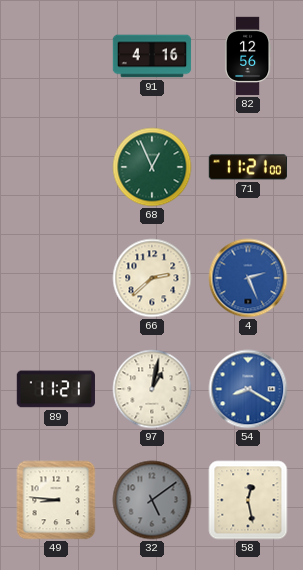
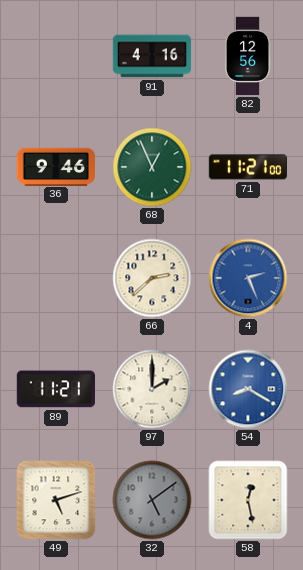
36: none -> 9:46
97: 1:02 -> 2:00
49: 8:46 -> 5:12
